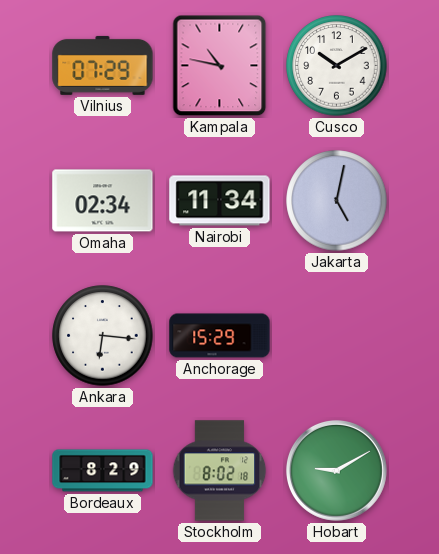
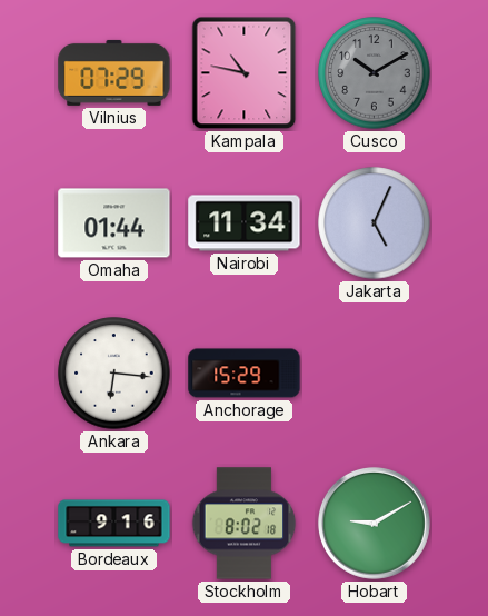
Cusco dial: white -> grey
Omaha: 02:34 -> 01:44
Jakarta: 5:02 -> 5:04
Bordeaux: 8:29 -> 9:16
